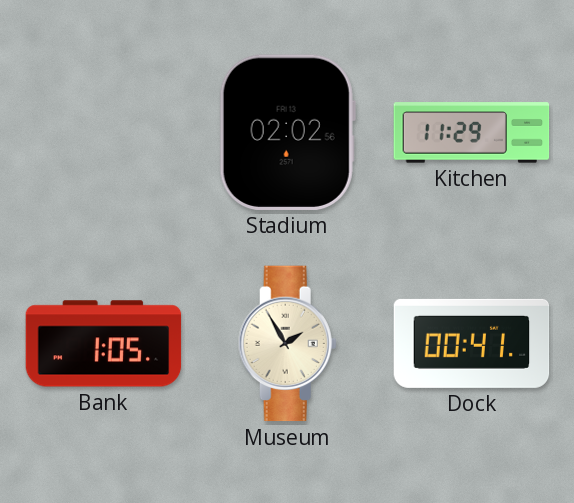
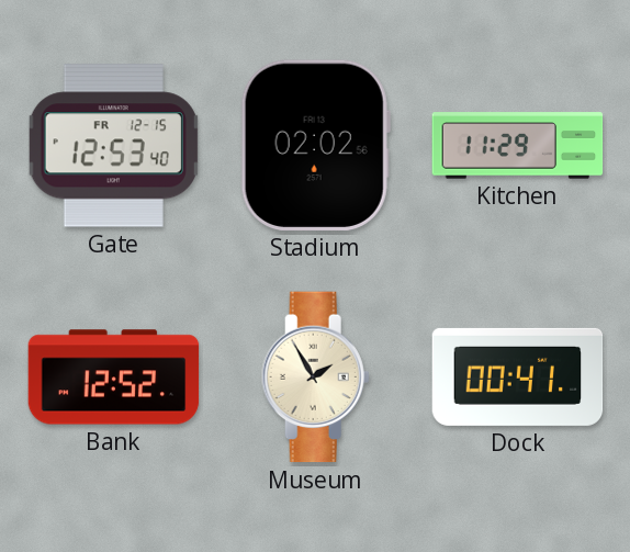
Gate: none -> 12:53
Bank: 1:05 -> 12:52
